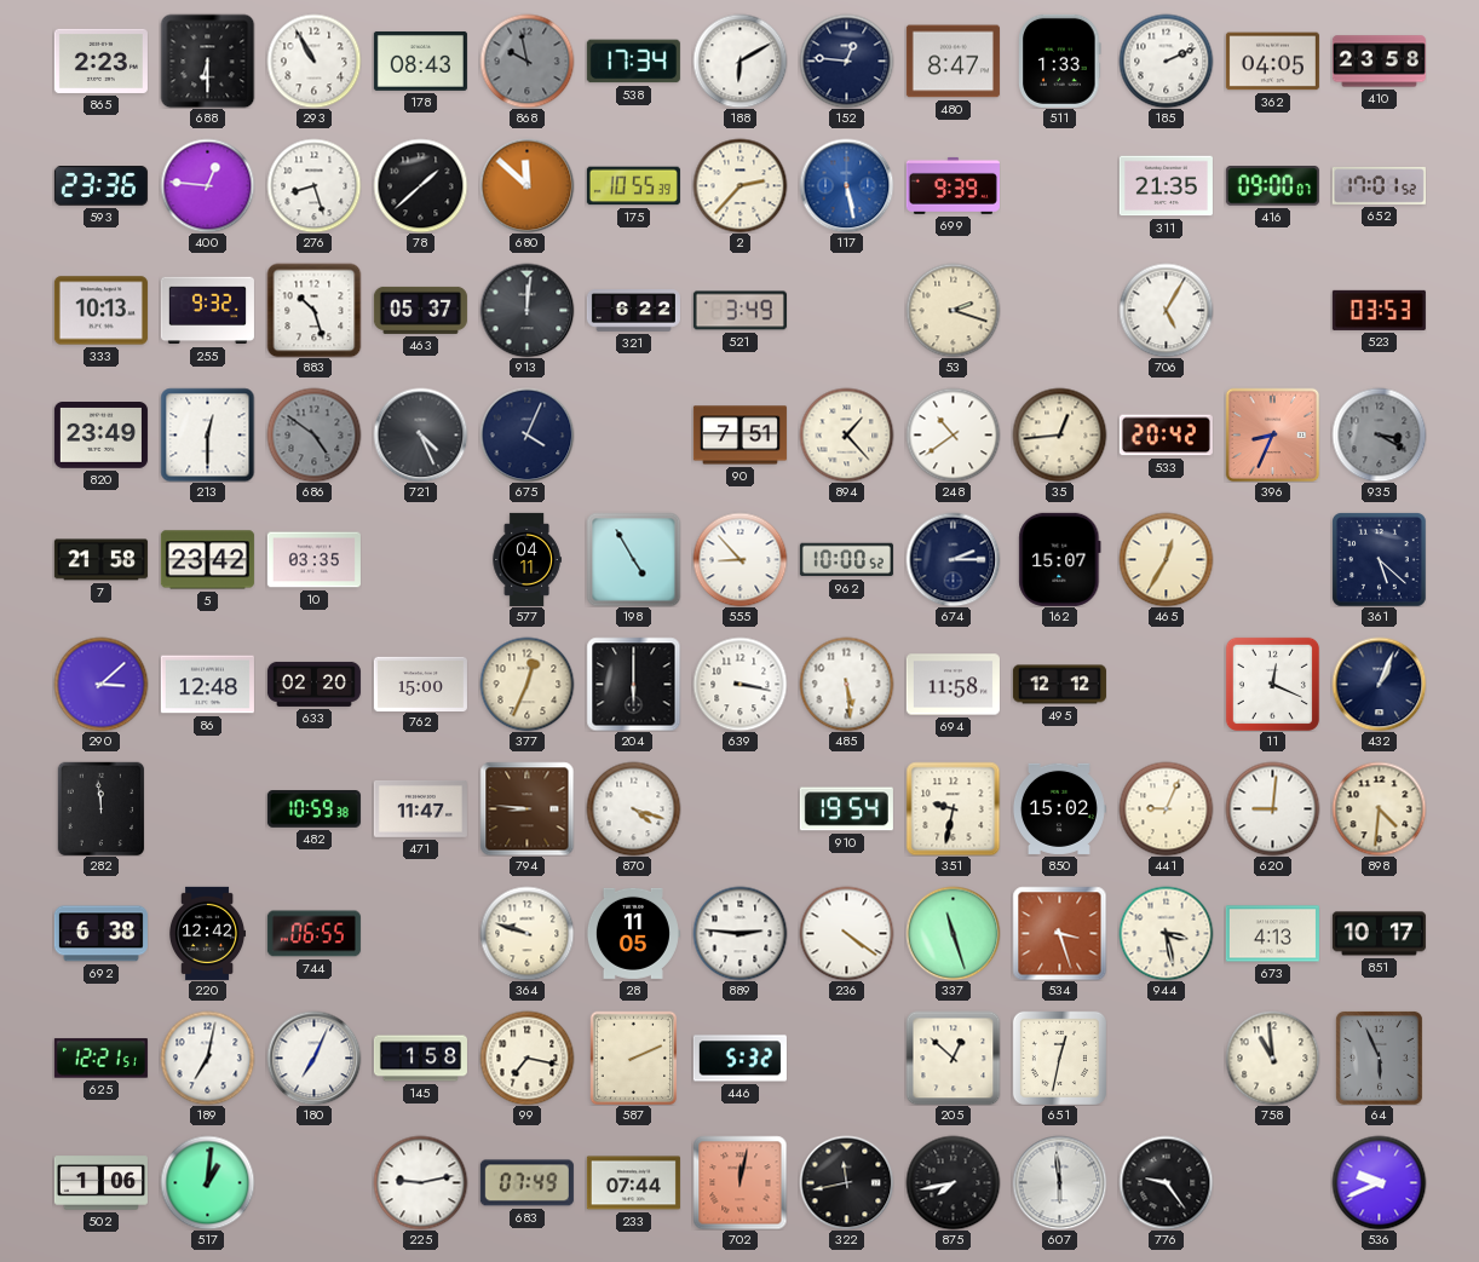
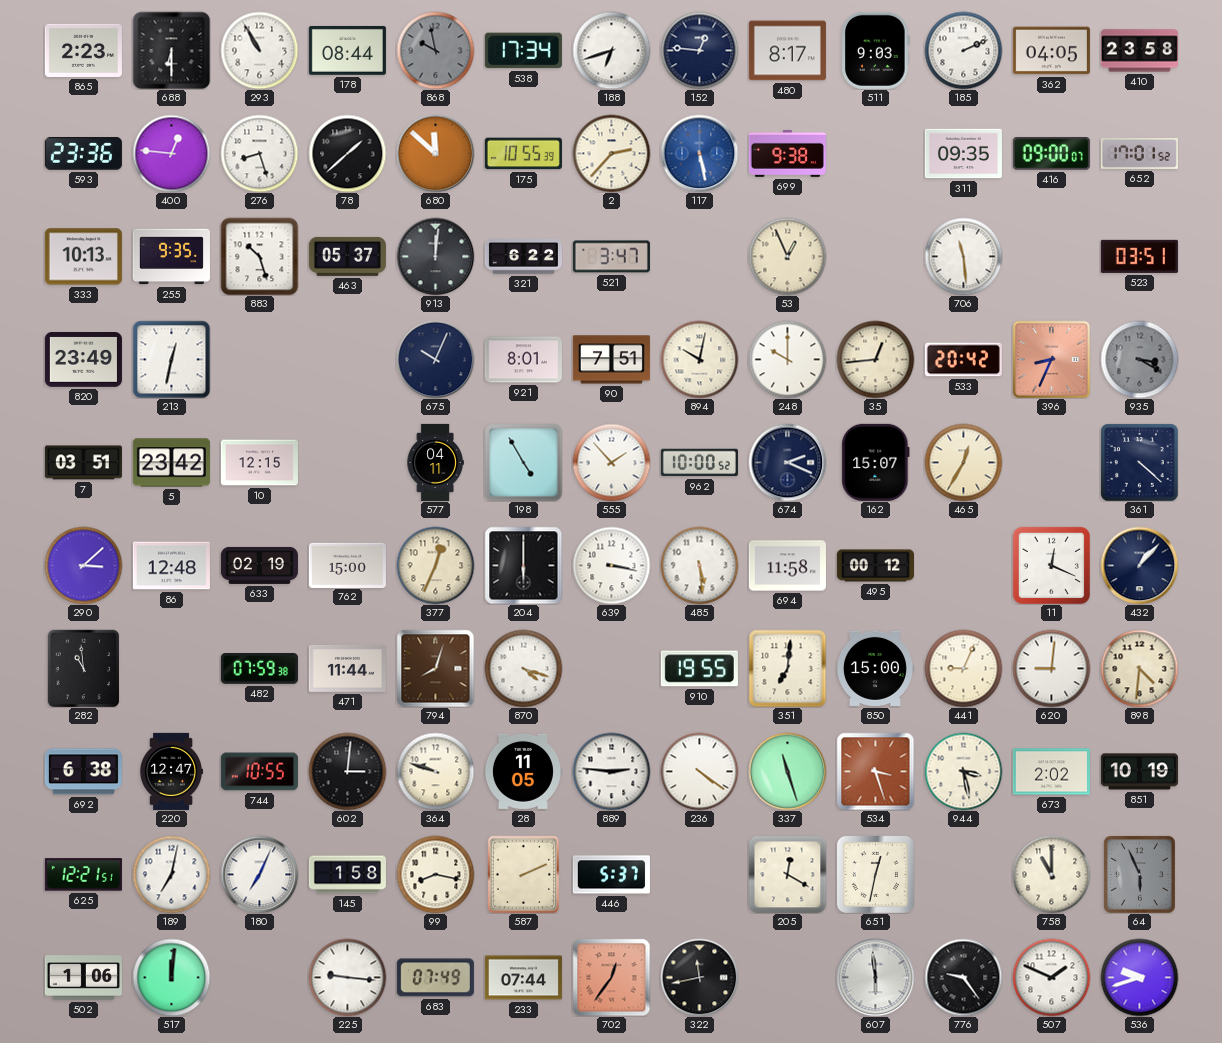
178: 08:43 -> 08:44
188: 6:10 -> 6:42
480: 8:47 -> 8:17
511: 1:33 -> 9:03
699: 9:39 -> 9:38
311: 21:35 -> 09:35
255: 9:32 -> 9:35
521: 3:49 -> 3:47
53: 2:18 -> 12:56
706: 5:05 -> 11:29
523: 03:53 -> 03:51
213: 12:30 -> 12:32
686: 4:51 -> none
721: 4:26 -> none
675: 4:04 -> 10:04
921: none -> 8:01
894: 1:23 -> 10:02
248: 10:39 -> 10:00
7: 21:58 -> 03:51
10: 03:35 -> 12:15
555: 8:53 -> 1:53
674: 2:15 -> 2:19
361: 5:22 -> 4:22
633: 02:20 -> 02:19
495: 12:12 -> 00:12
432: 1:04 -> 1:07
282: 11:59 -> 10:59
482: 10:59 -> 07:59
471: 11:47 -> 11:44
794: 8:46 -> 8:03
910: 19:54 -> 19:55
351: 9:32 -> 7:01
850: 15:02 -> 15:00
220: 12:42 -> 12:47
744: 06:55 -> 10:55
602: none -> 3:01
673: 4:13 -> 2:02
851: 10:17 -> 10:19
99: 7:17 -> 8:17
446: 5:32 -> 5:37
205: 12:52 -> 12:20
758: 10:59 -> 11:00
517: 1:01 -> 12:01
225: 9:13 -> 9:16
702: 12:02 -> 12:36
875: 7:43 -> none
507: none -> 1:49
536: 9:41 -> 9:42
